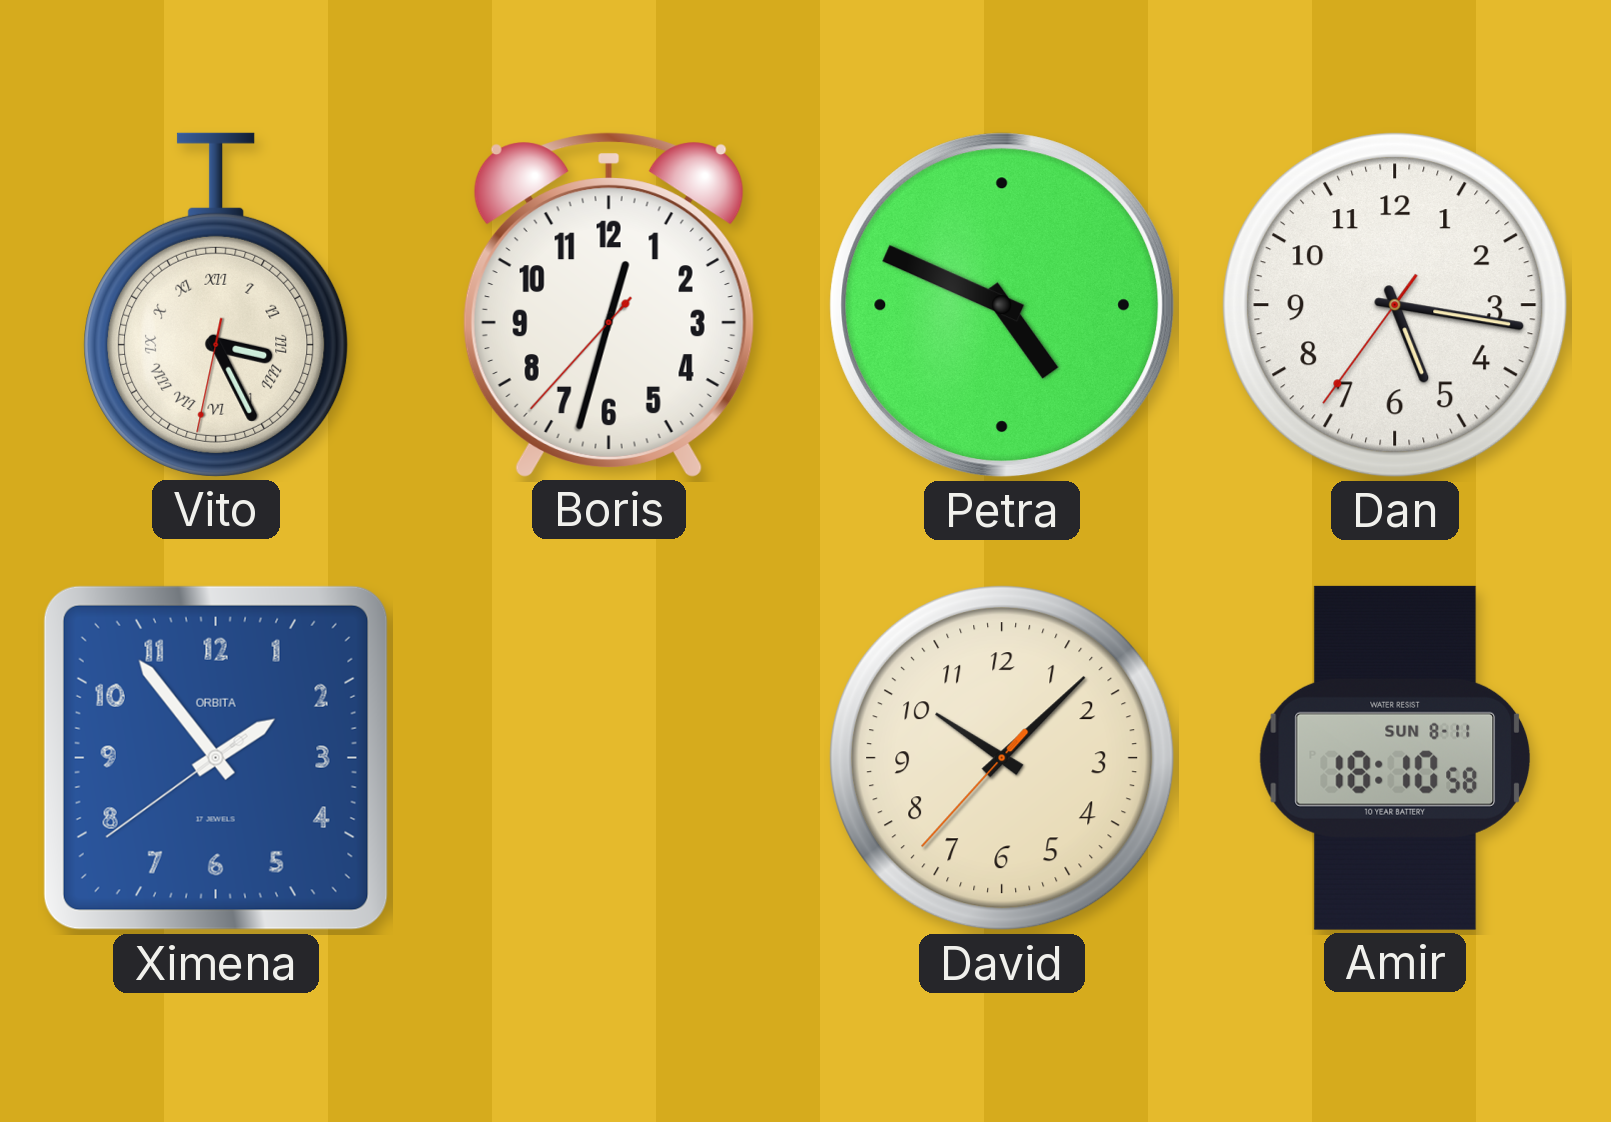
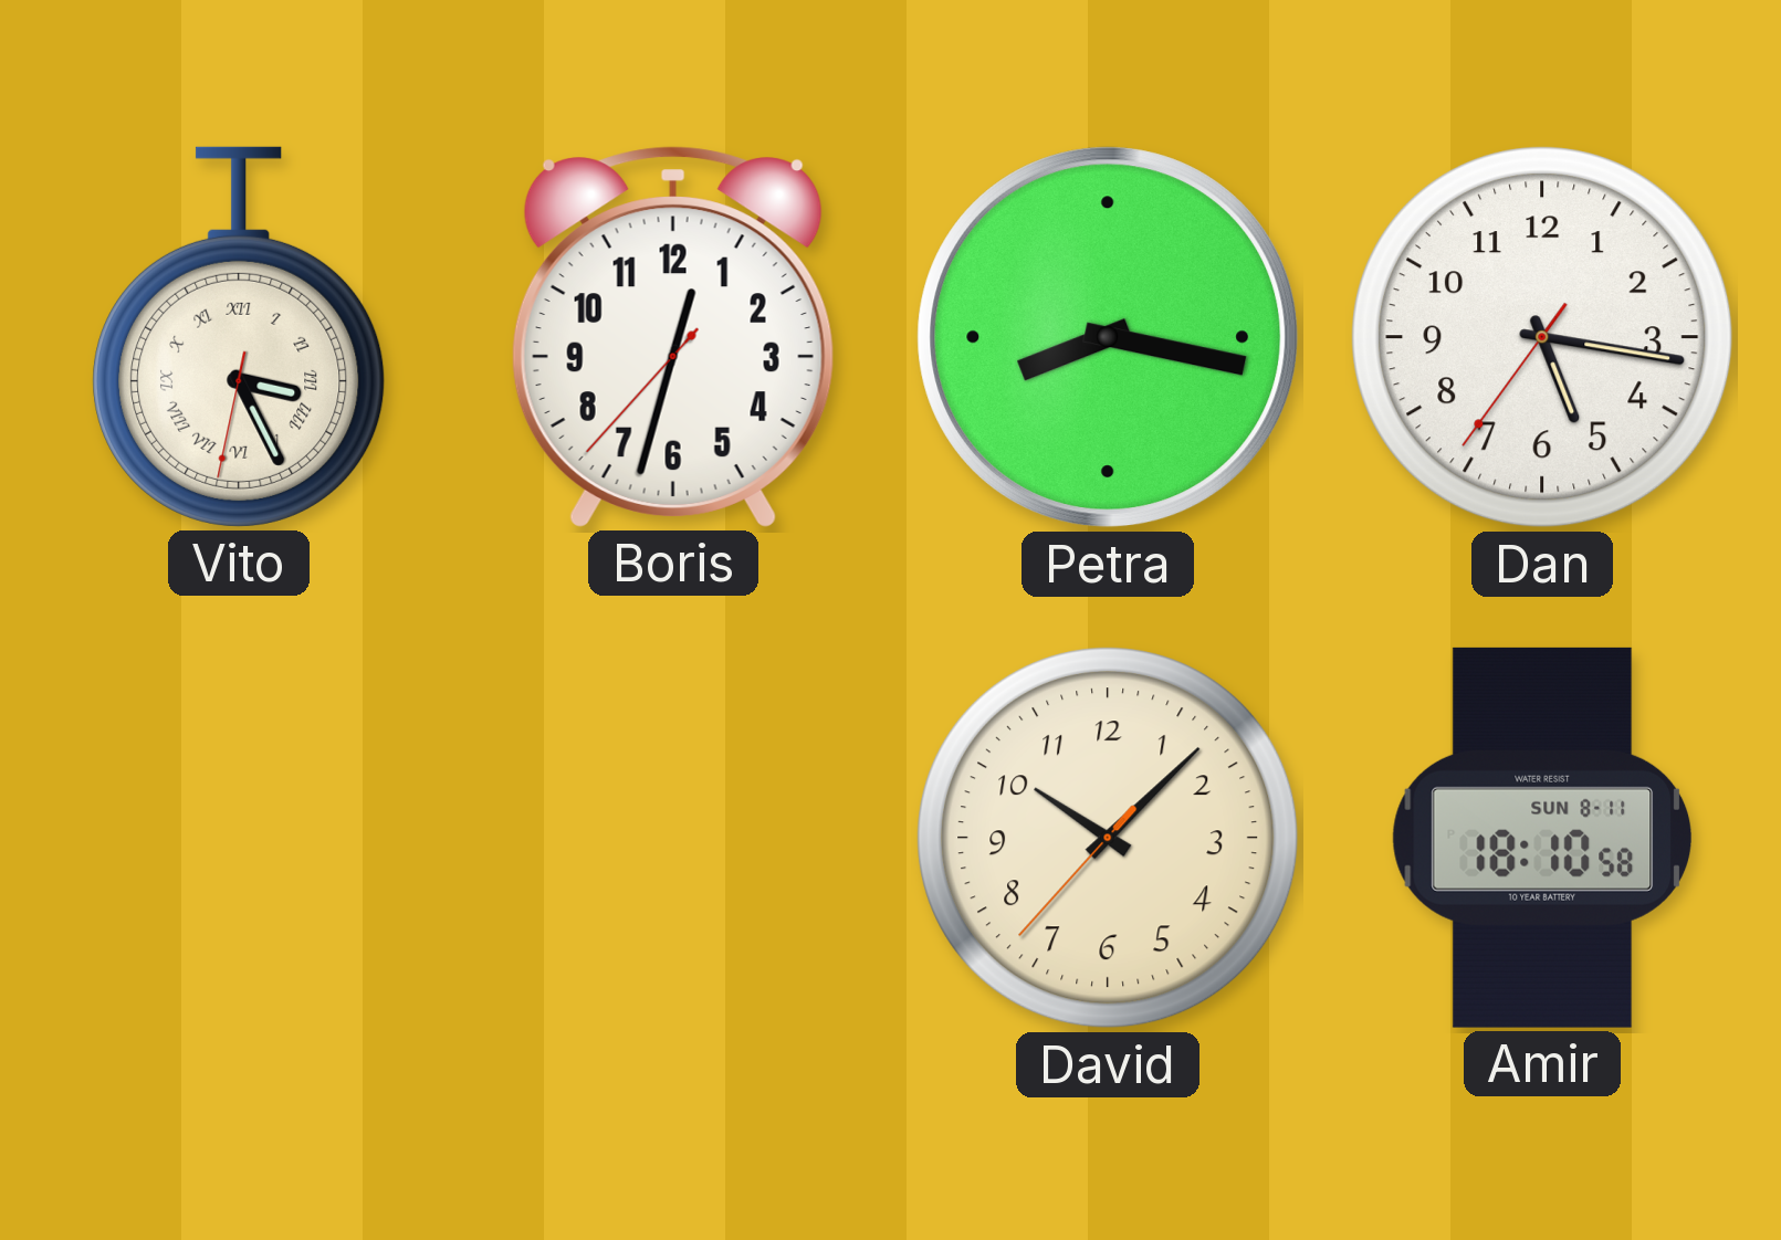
Petra: 4:49 -> 8:17
Ximena: 1:53 -> none
